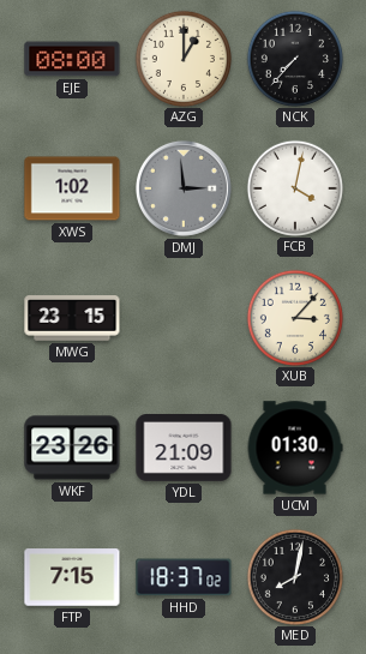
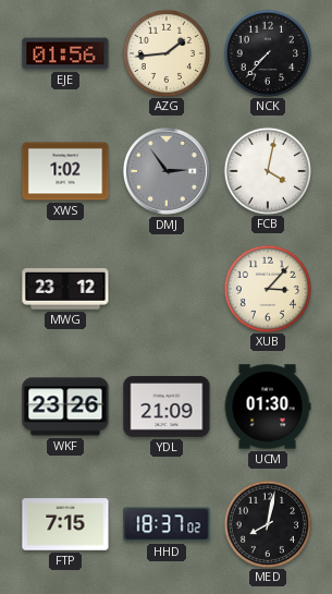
EJE: 08:00 -> 01:56
AZG: 1:00 -> 1:44
DMJ: 2:59 -> 2:54
MWG: 23:15 -> 23:12
